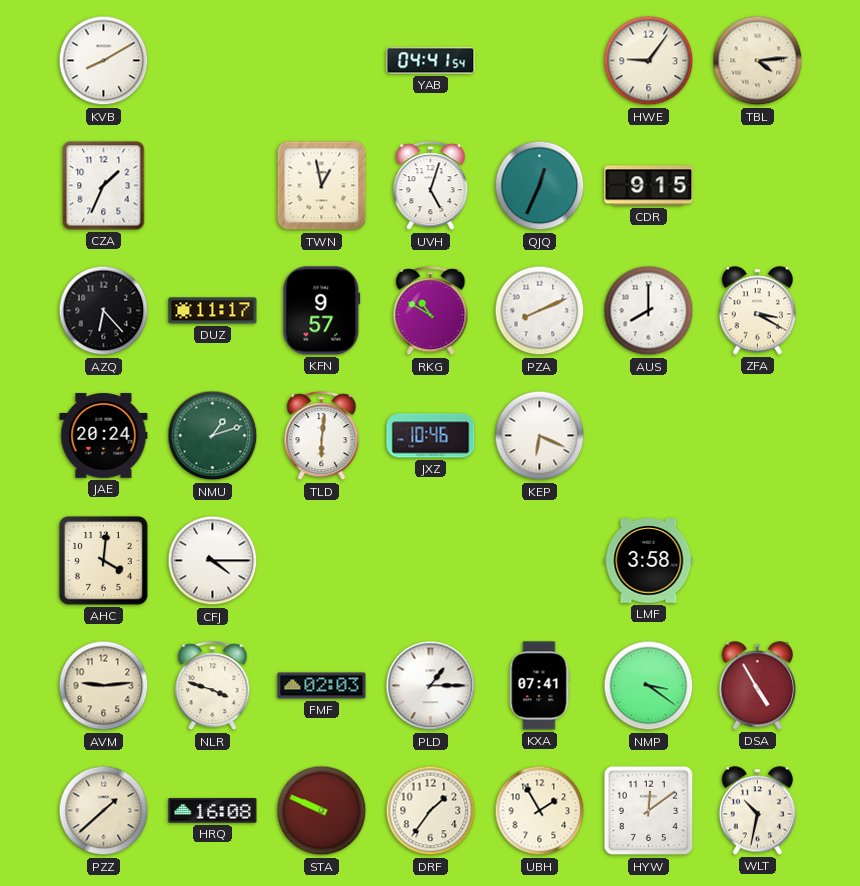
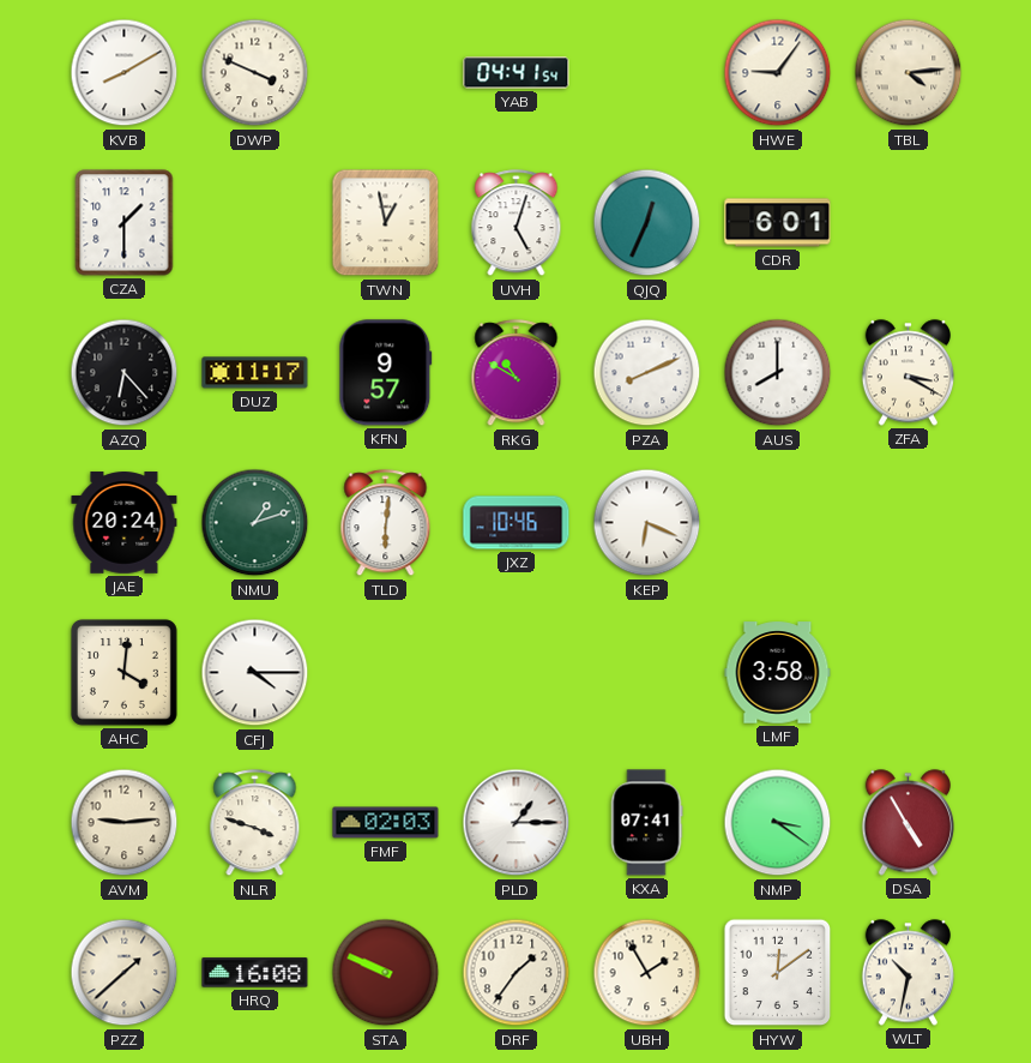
DWP: none -> 3:49
CZA: 1:34 -> 1:30
CDR: 9:15 -> 6:01
